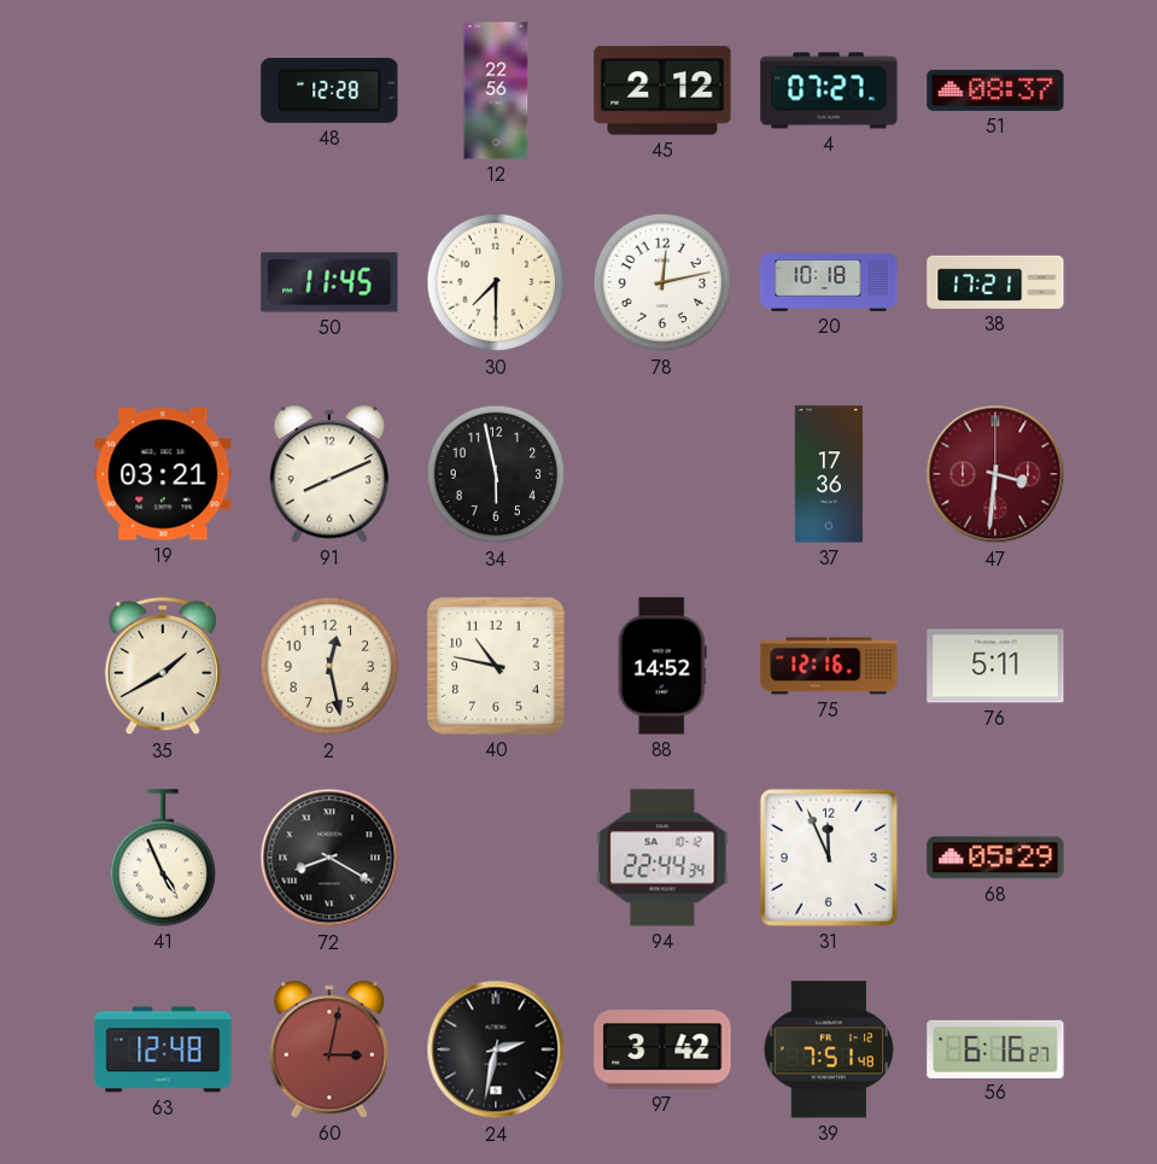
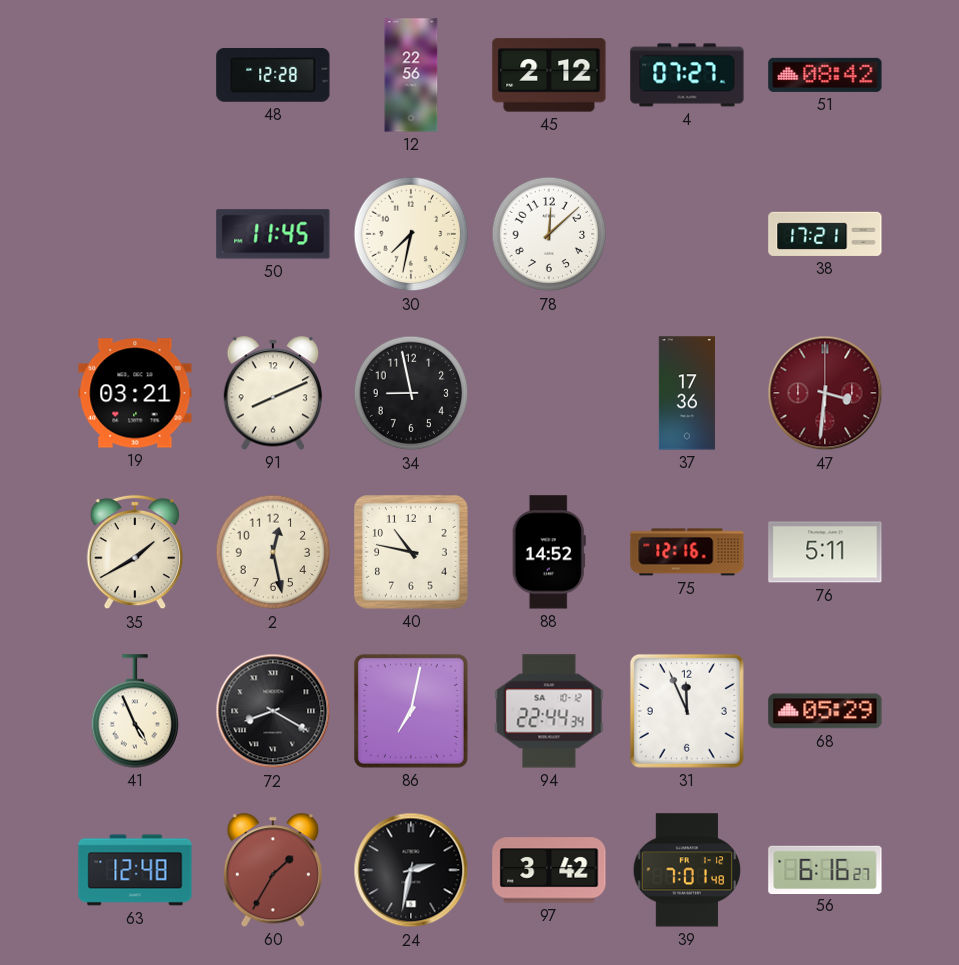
51: 08:37 -> 08:42
30: 7:30 -> 7:32
78: 12:13 -> 12:08
20: 10:18 -> none
34: 5:58 -> 8:58
86: none -> 7:02
60: 3:02 -> 1:35
39: 7:51 -> 7:01
